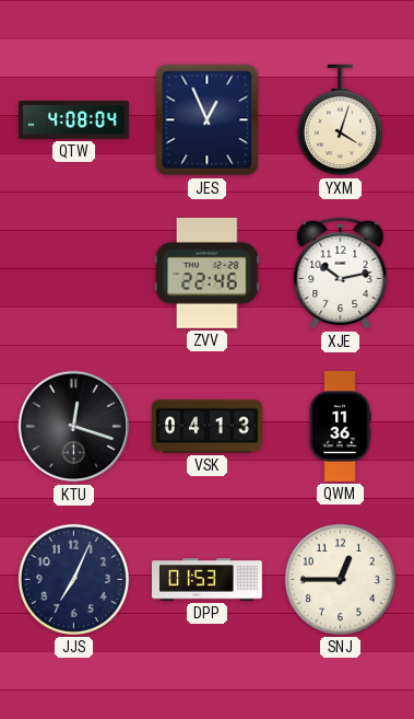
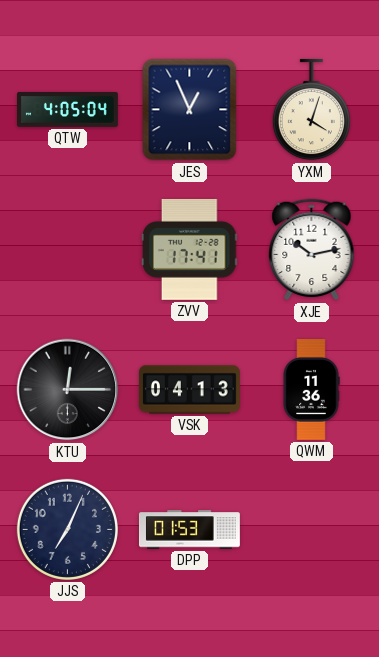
QTW: 4:08 -> 4:05
ZVV: 22:46 -> 17:41
KTU: 12:18 -> 12:15
SNJ: 12:45 -> none
